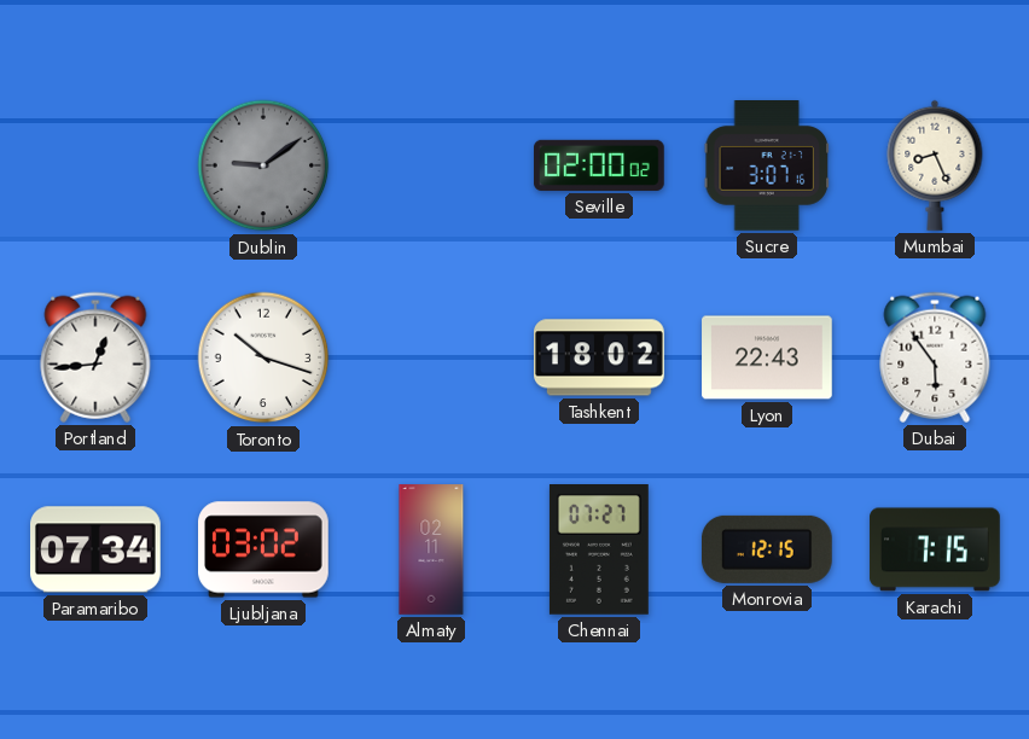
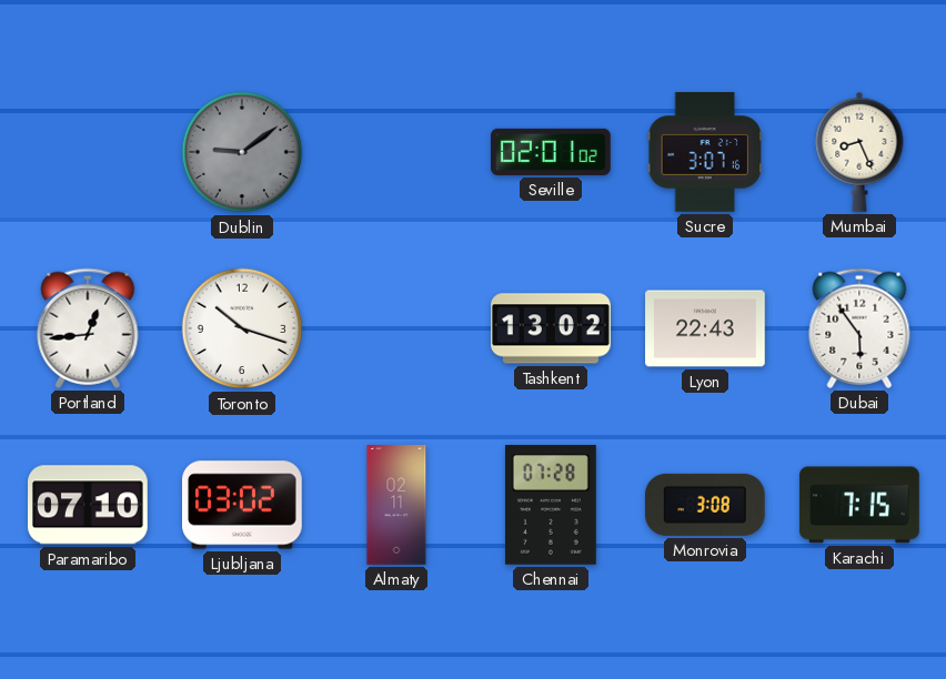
Seville: 02:00 -> 02:01
Tashkent: 18:02 -> 13:02
Paramaribo: 07:34 -> 07:10
Chennai: 07:27 -> 07:28
Monrovia: 12:15 -> 3:08
